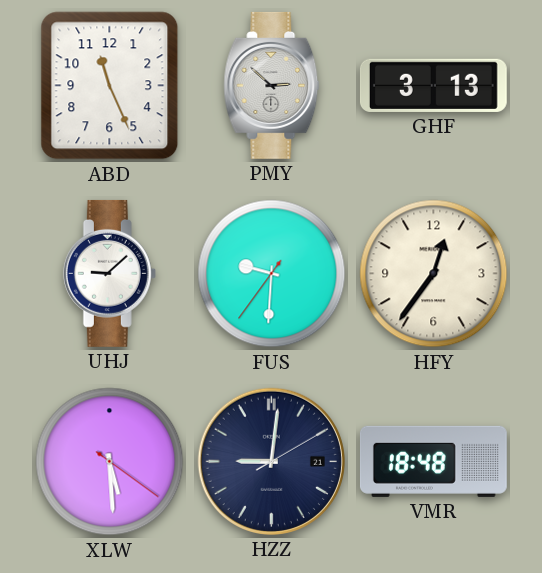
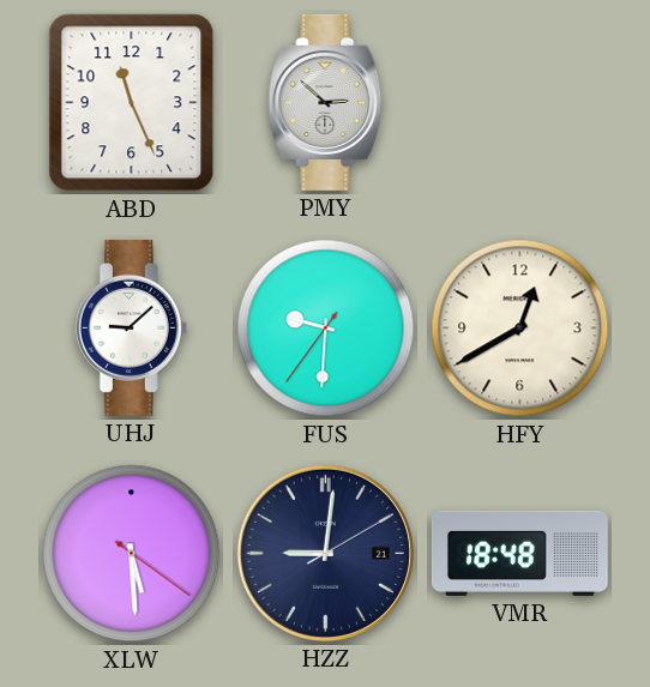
GHF: 3:13 -> none
HFY: 12:36 -> 12:40
